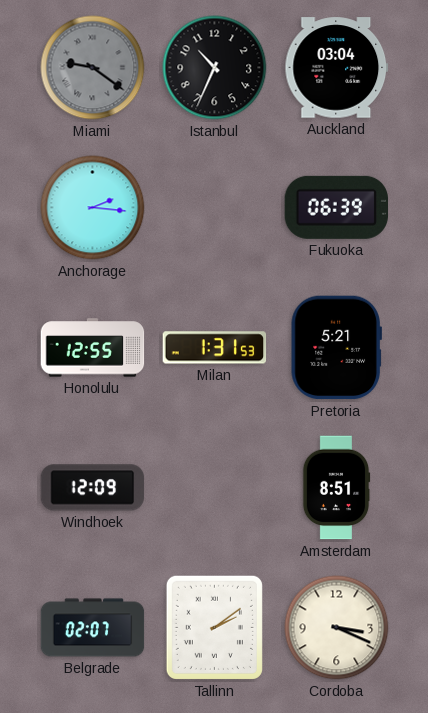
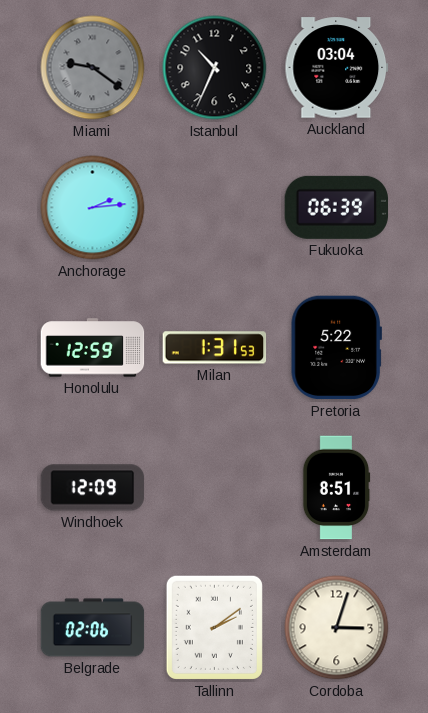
Anchorage: 2:16 -> 2:14
Honolulu: 12:55 -> 12:59
Pretoria: 5:21 -> 5:22
Belgrade: 02:07 -> 02:06
Cordoba: 3:19 -> 3:03
